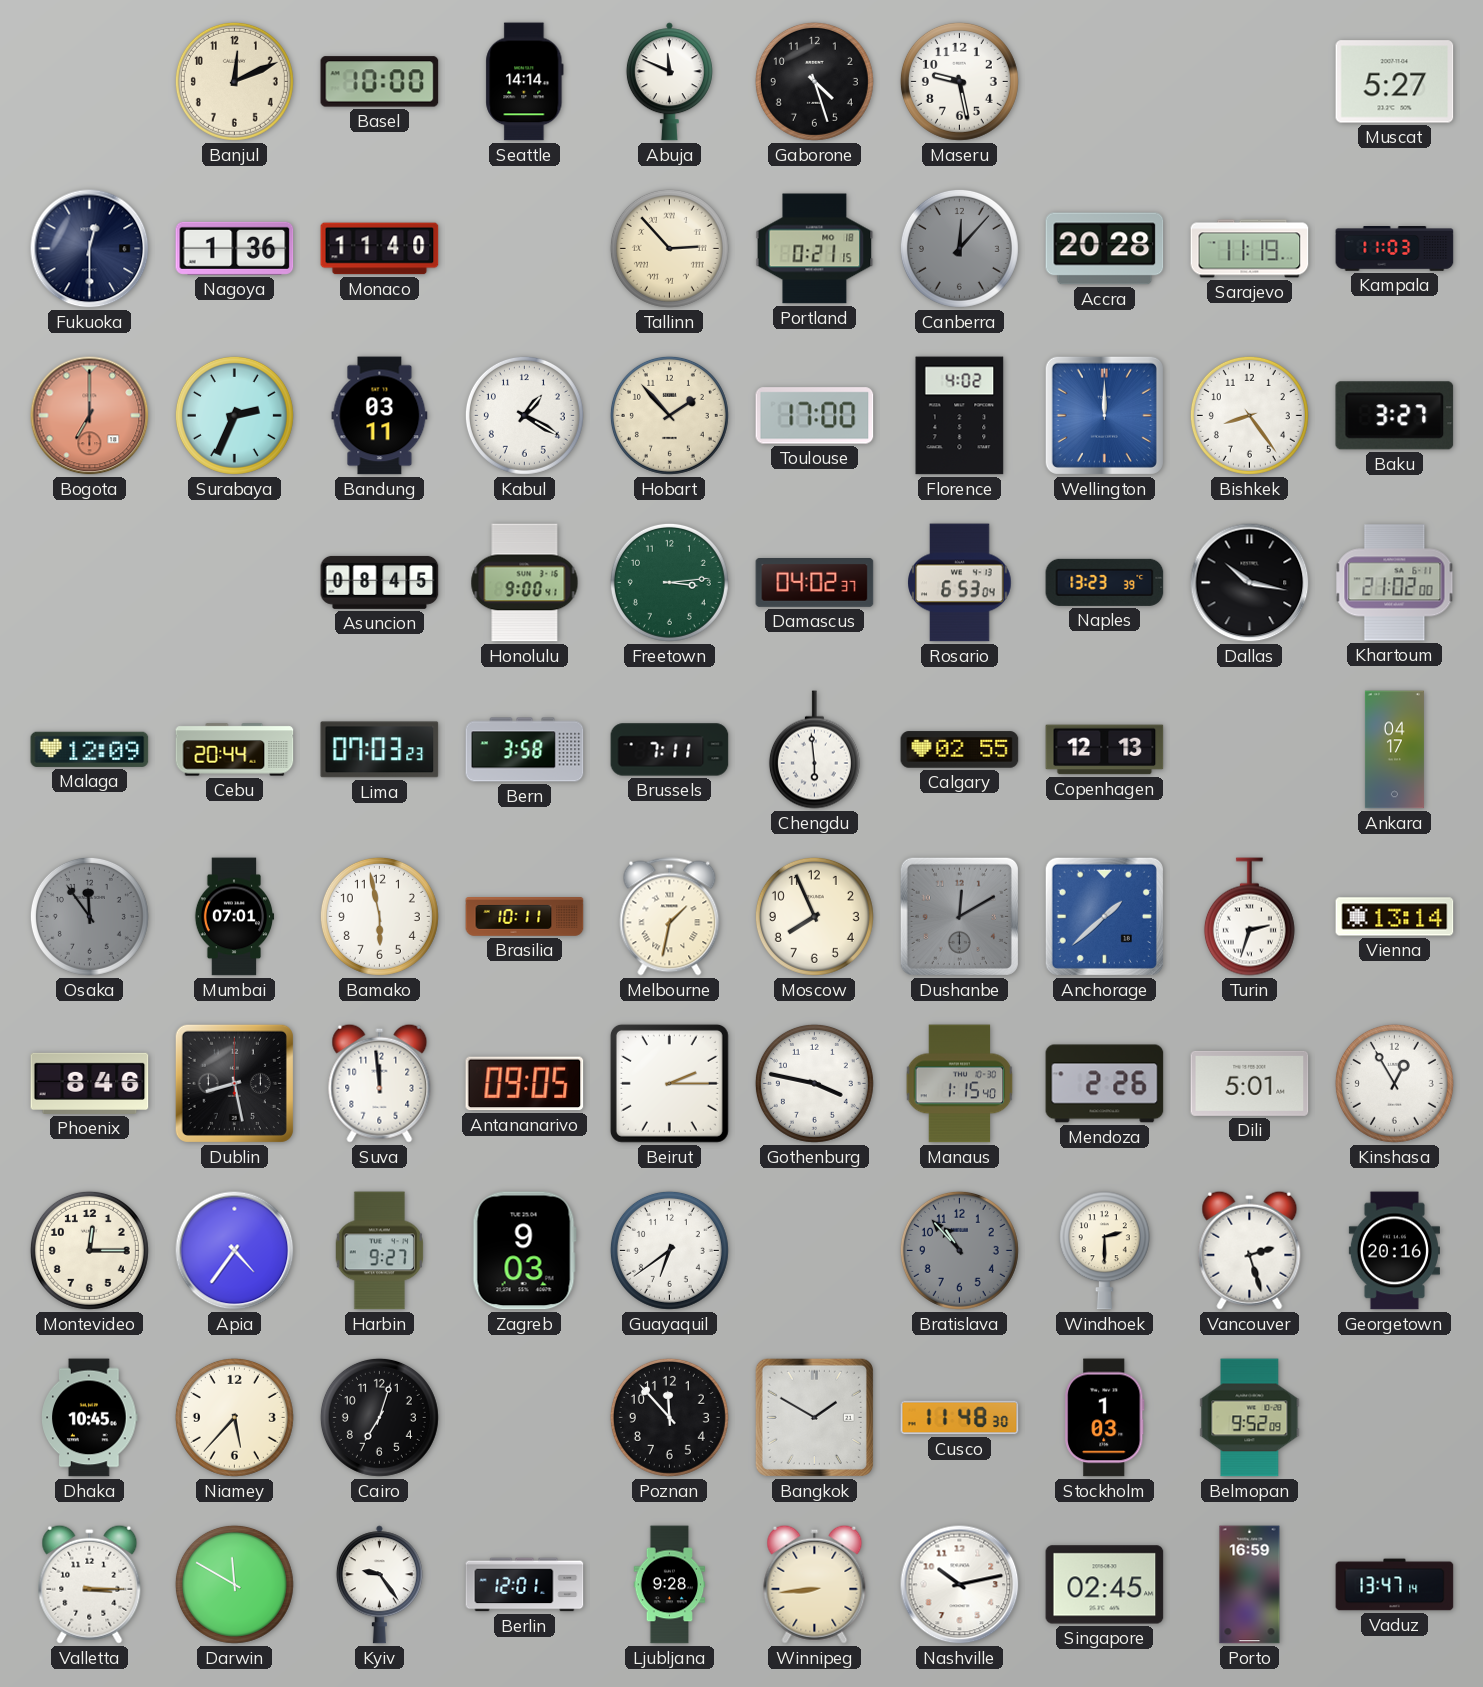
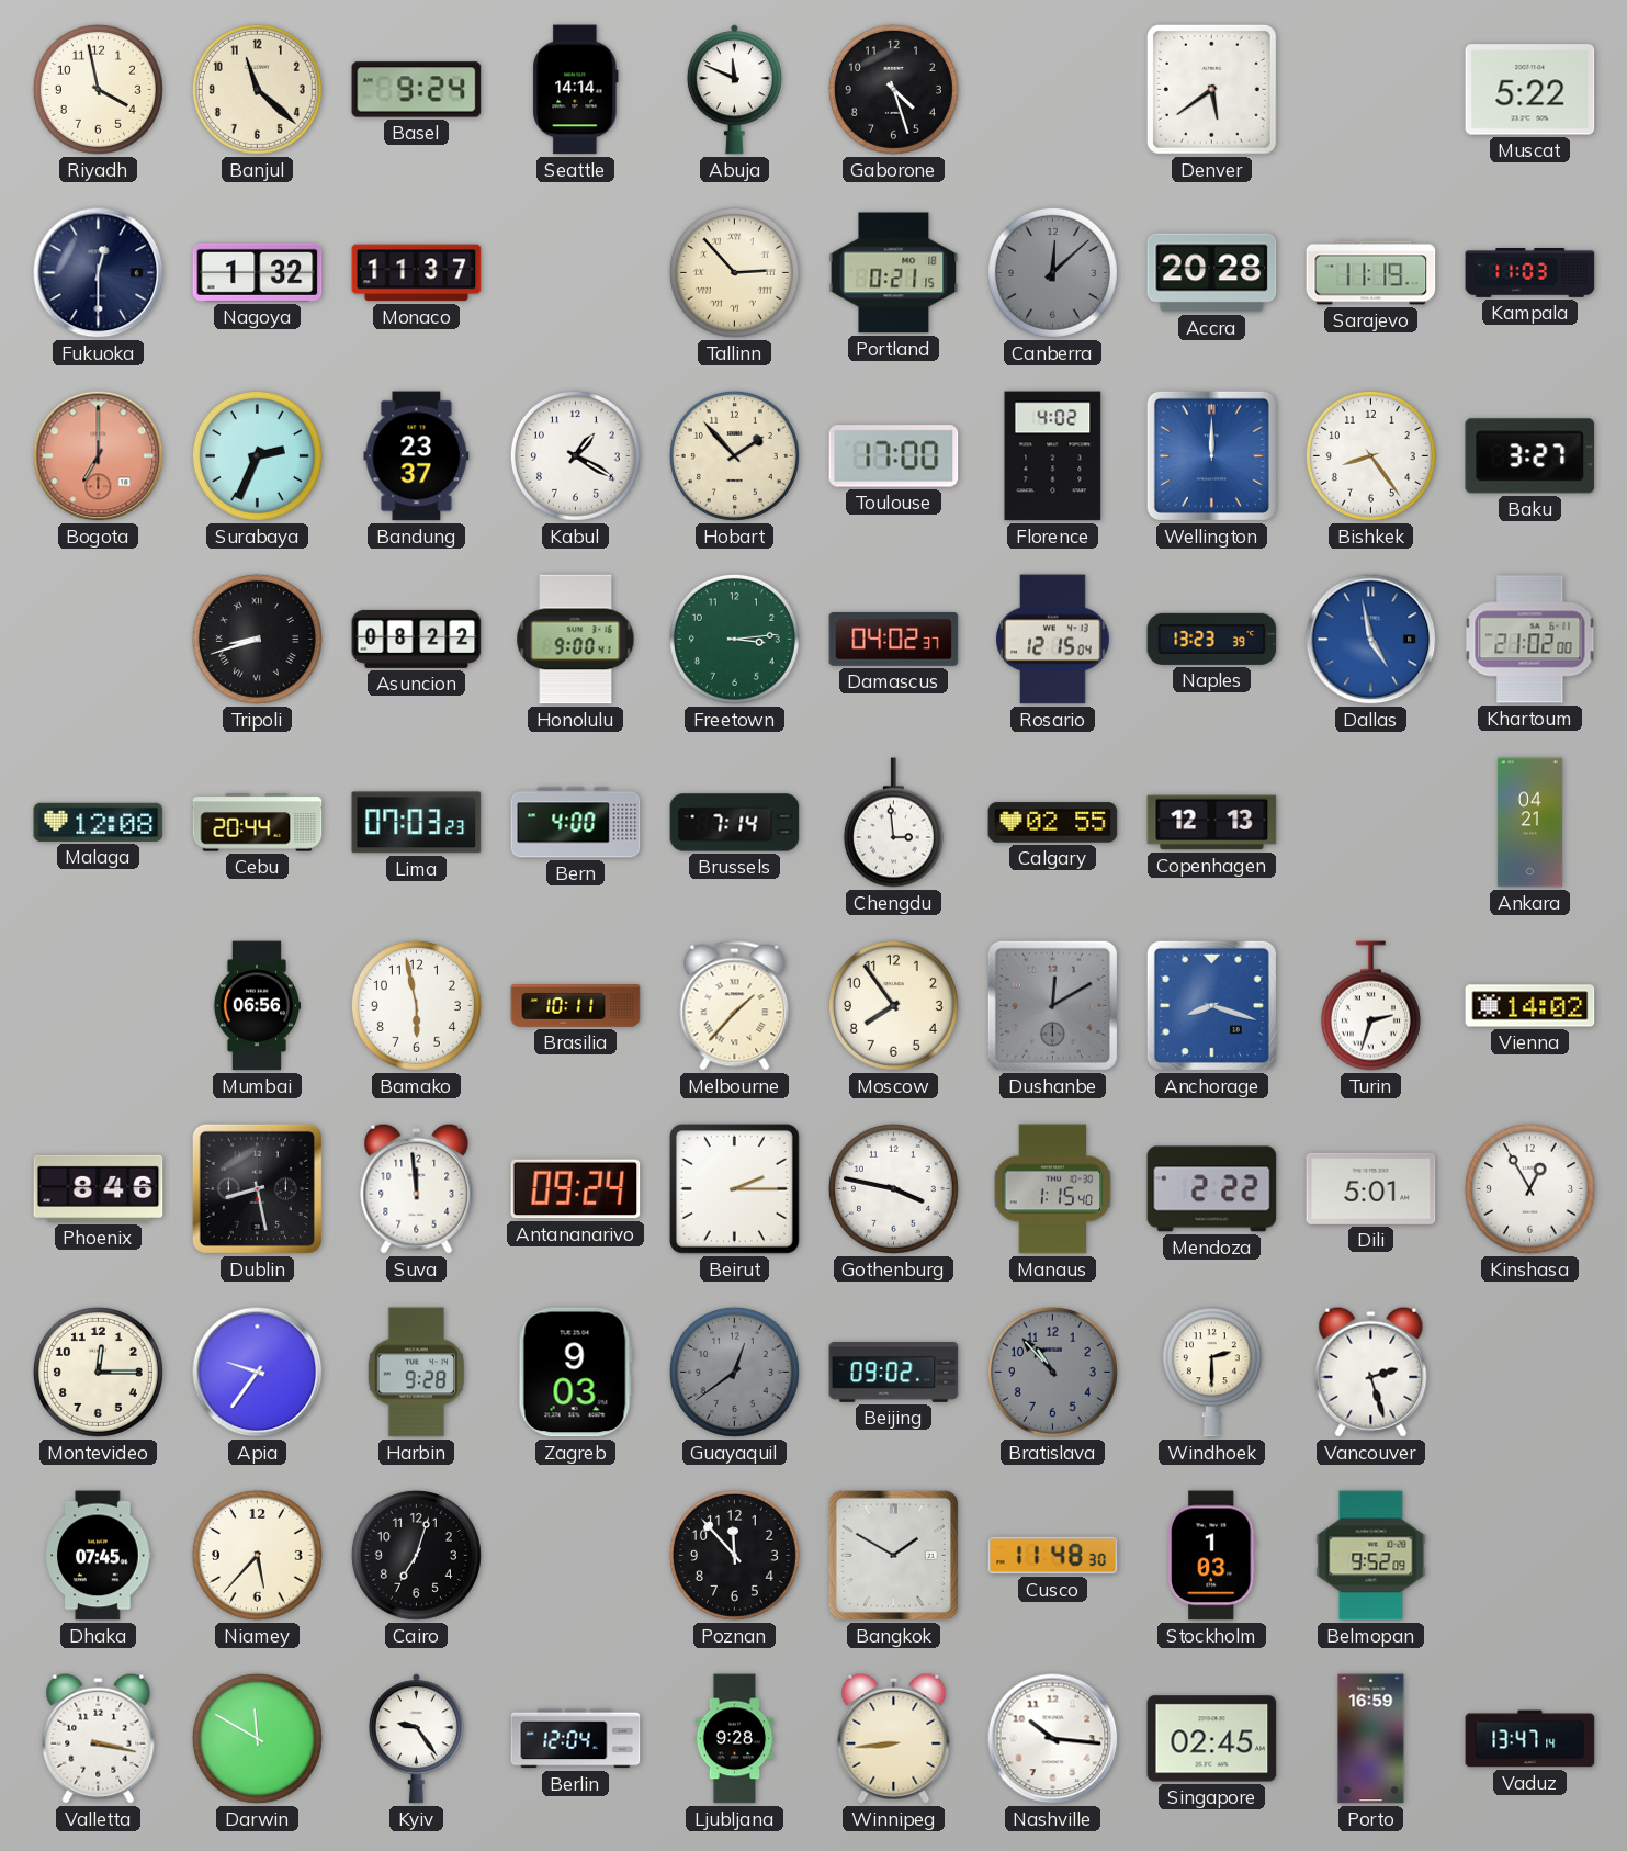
Riyadh: none -> 3:58
Banjul: 12:11 -> 11:22
Basel: 10:00 -> 9:24
Maseru: 9:28 -> none
Denver: none -> 5:39
Muscat: 5:27 -> 5:22
Nagoya: 1:36 -> 1:32
Monaco: 11:40 -> 11:37
Canberra: 12:07 -> 12:08
Bandung: 03:11 -> 23:37
Tripoli: none -> 8:42
Asuncion: 08:45 -> 08:22
Rosario: 6:53 -> 12:15
Dallas: 10:17 -> 4:58
Dallas dial: black -> blue
Malaga: 12:09 -> 12:08
Bern: 3:58 -> 4:00
Brussels: 7:11 -> 7:14
Chengdu: 5:59 -> 2:59
Ankara: 04:17 -> 04:21
Osaka: 11:54 -> none
Mumbai: 07:01 -> 06:56
Melbourne: 1:32 -> 1:37
Moscow: 7:56 -> 7:54
Anchorage: 1:38 -> 8:18
Vienna: 13:14 -> 14:02
Antananarivo: 09:05 -> 09:24
Mendoza: 2:26 -> 2:22
Apia: 4:36 -> 9:36
Harbin: 9:27 -> 9:28
Guayaquil: 6:39 -> 12:39
Guayaquil dial: white -> grey
Beijing: none -> 09:02
Georgetown: 20:16 -> none
Dhaka: 10:45 -> 07:45
Valletta: 3:15 -> 3:17
Berlin: 12:01 -> 12:04
Nashville: 10:13 -> 10:16
